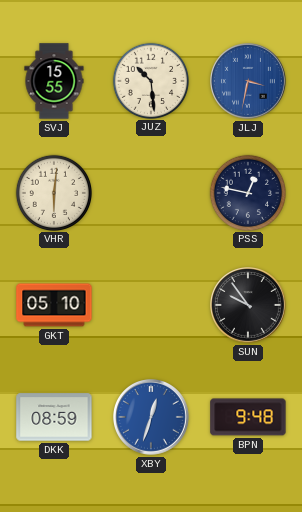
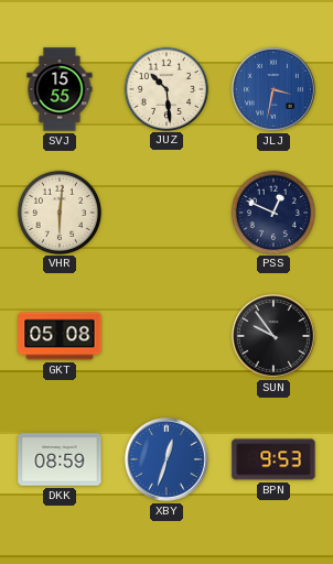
PSS: 12:47 -> 12:49
GKT: 05:10 -> 05:08
BPN: 9:48 -> 9:53
